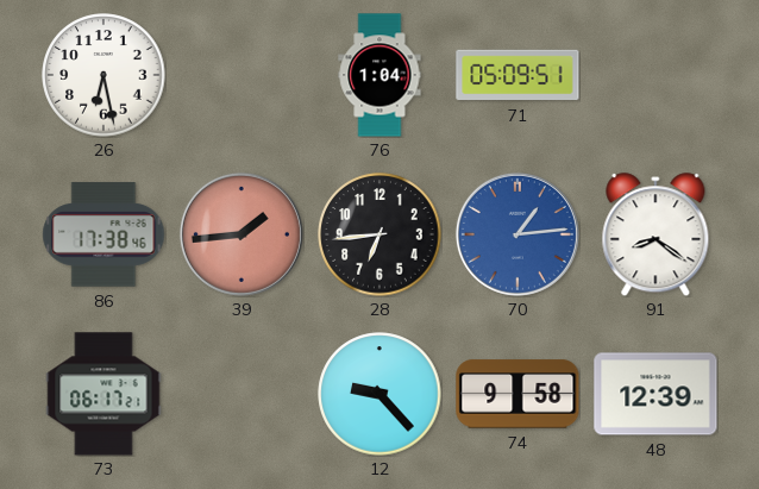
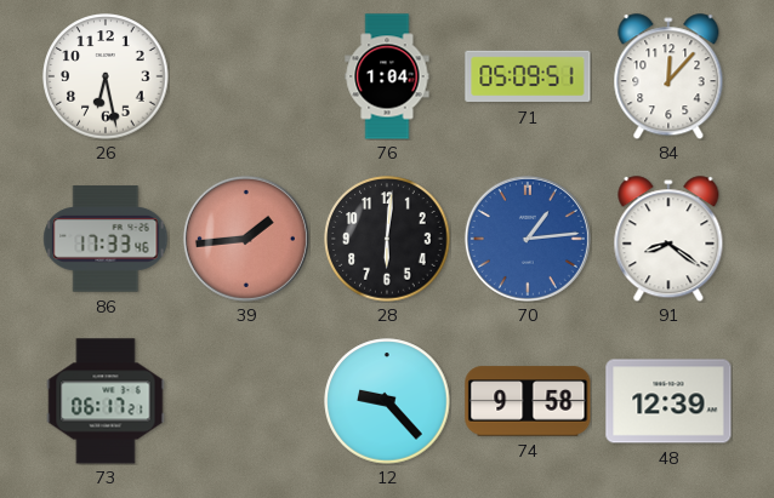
84: none -> 12:07
86: 17:38 -> 17:33
28: 6:44 -> 6:01
